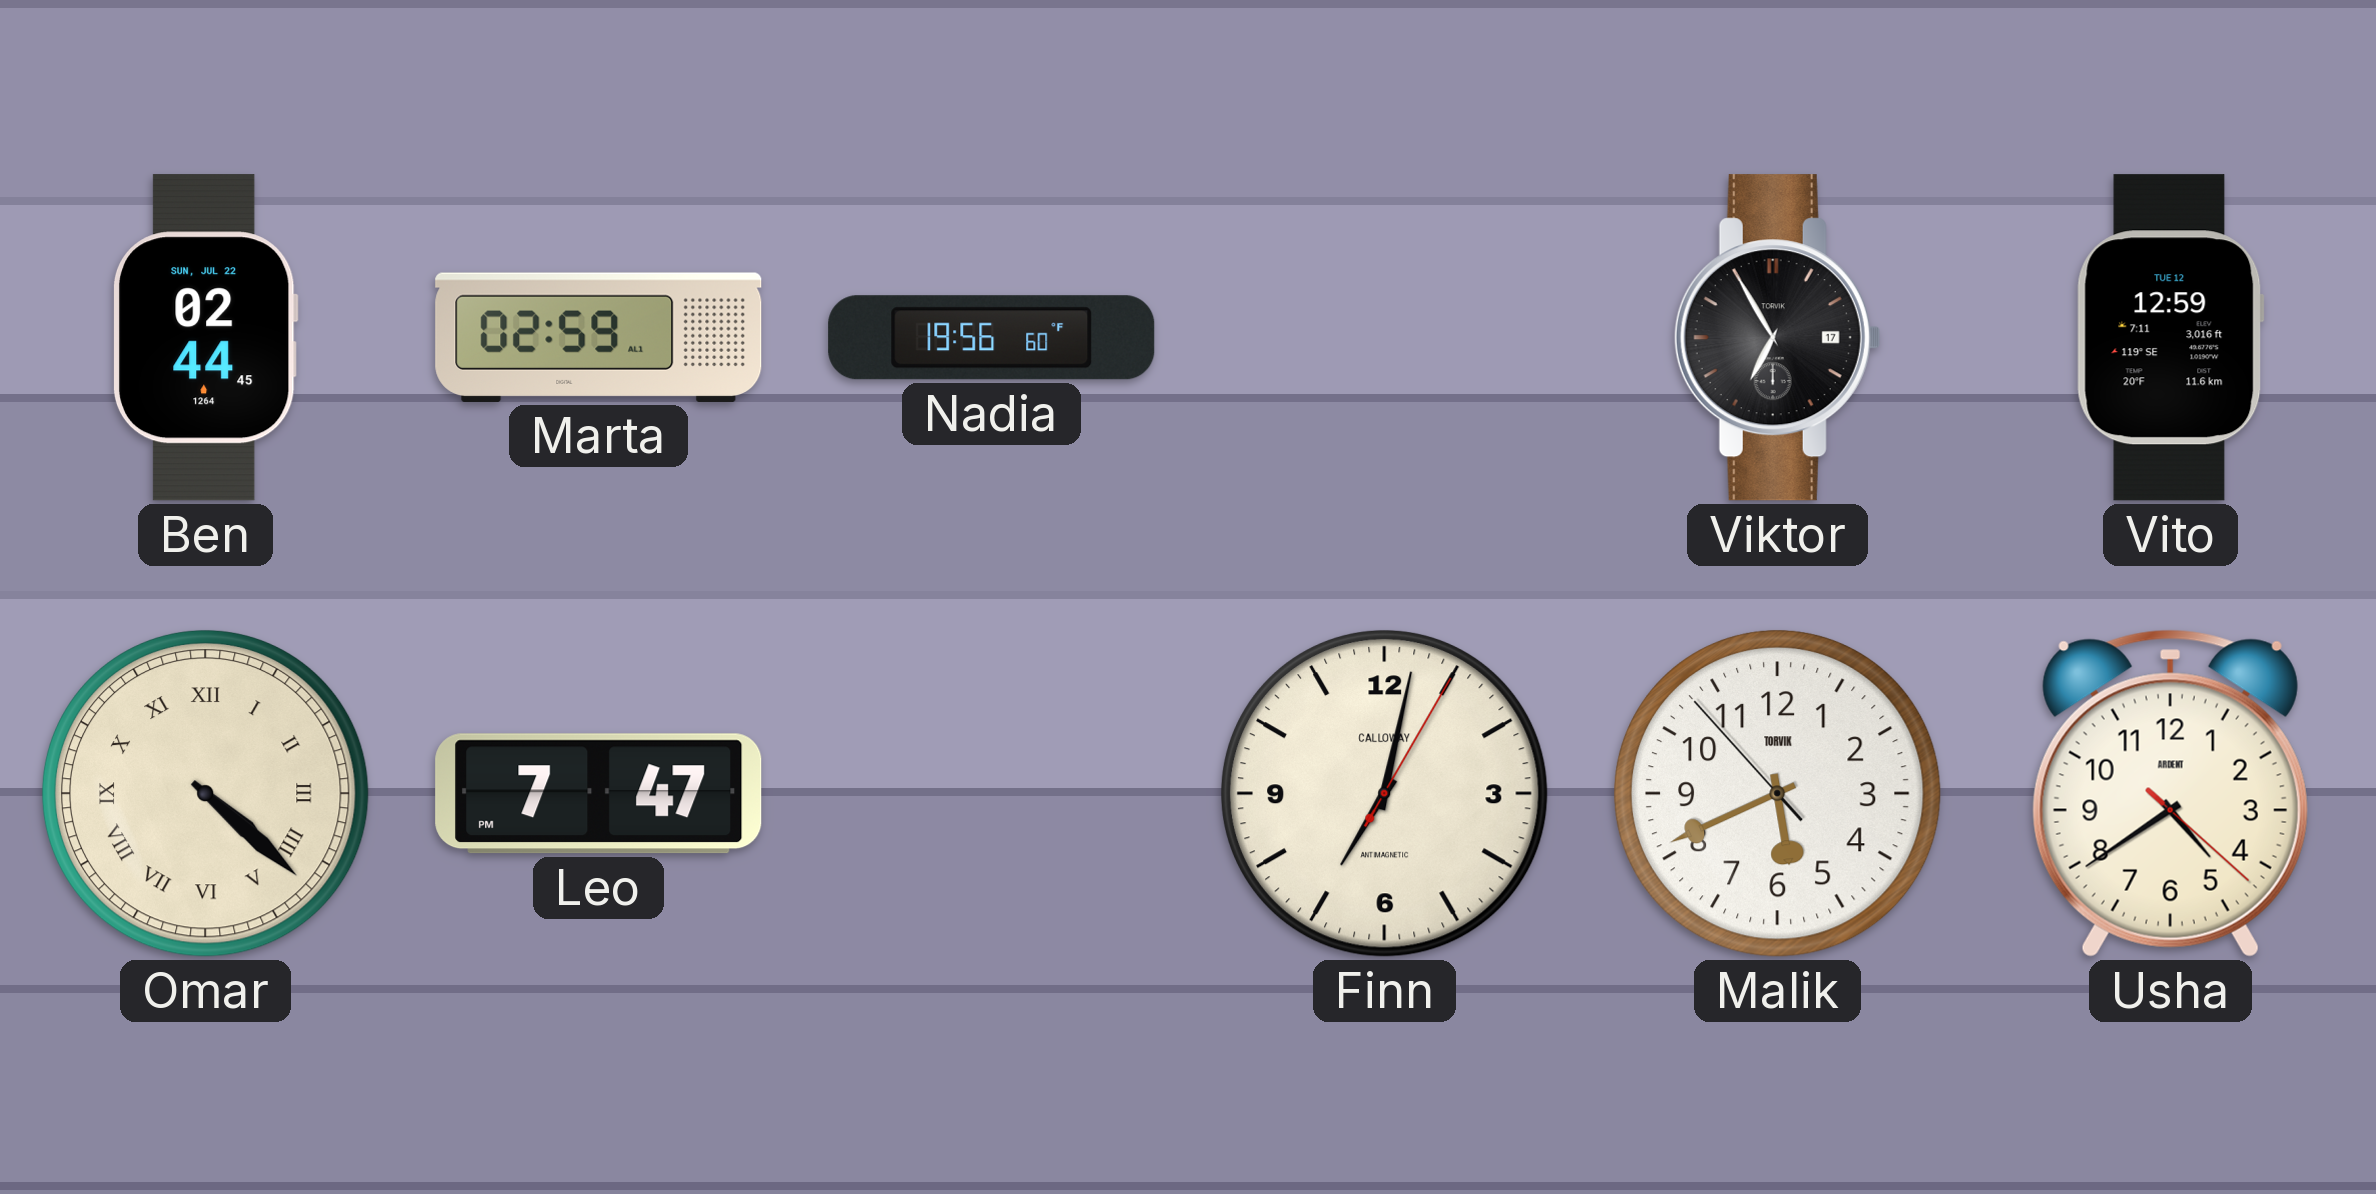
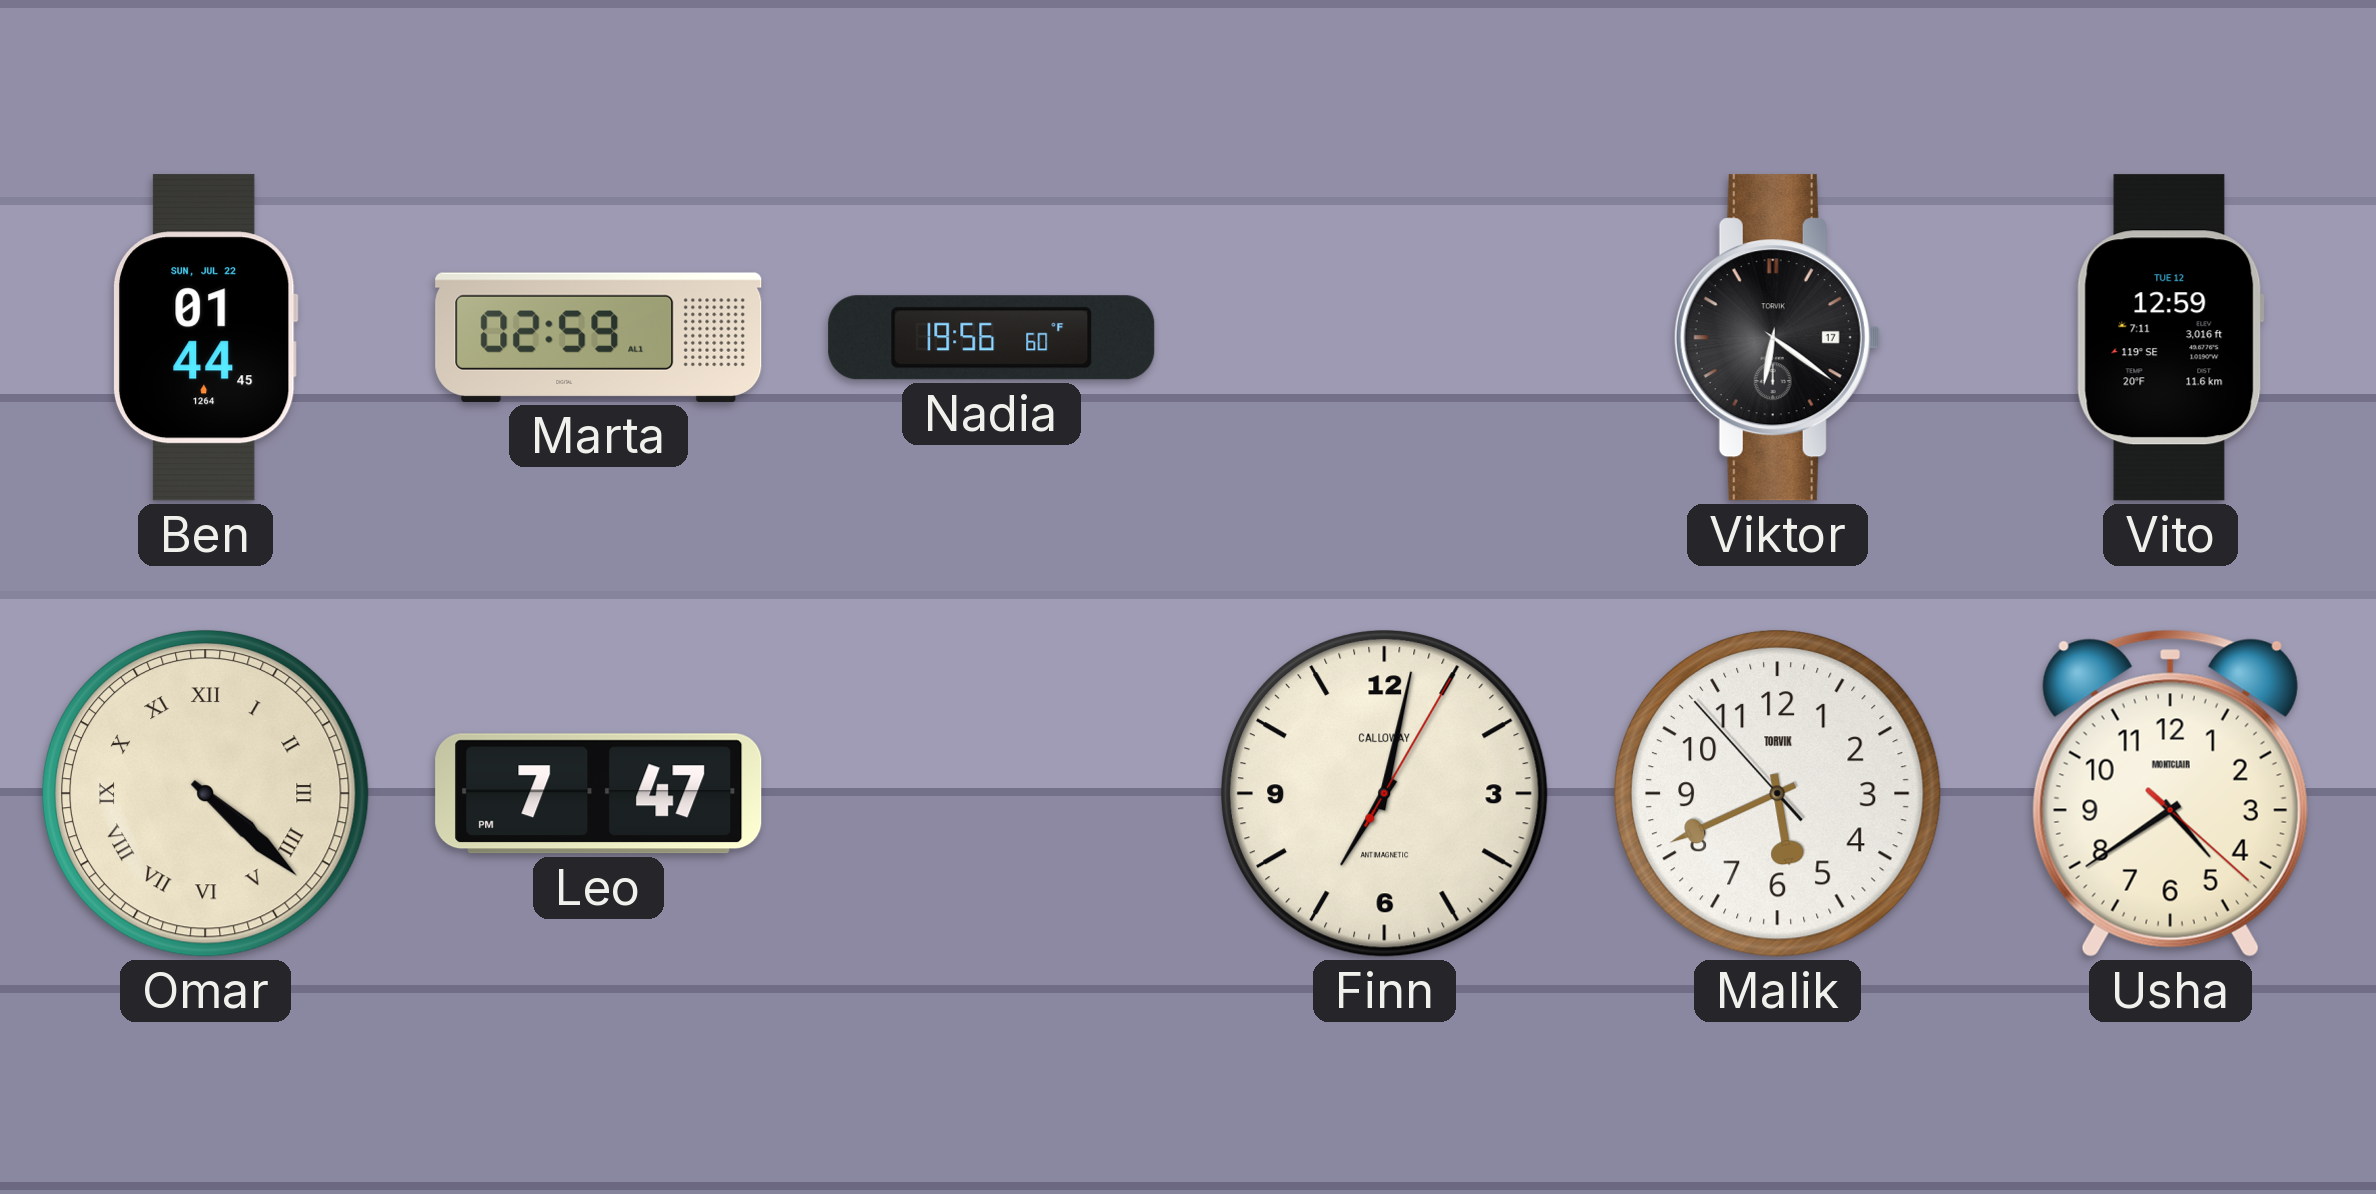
Ben: 02:44 -> 01:44
Viktor: 6:55 -> 6:21
Usha brand: ARDENT -> MONTCLAIR
